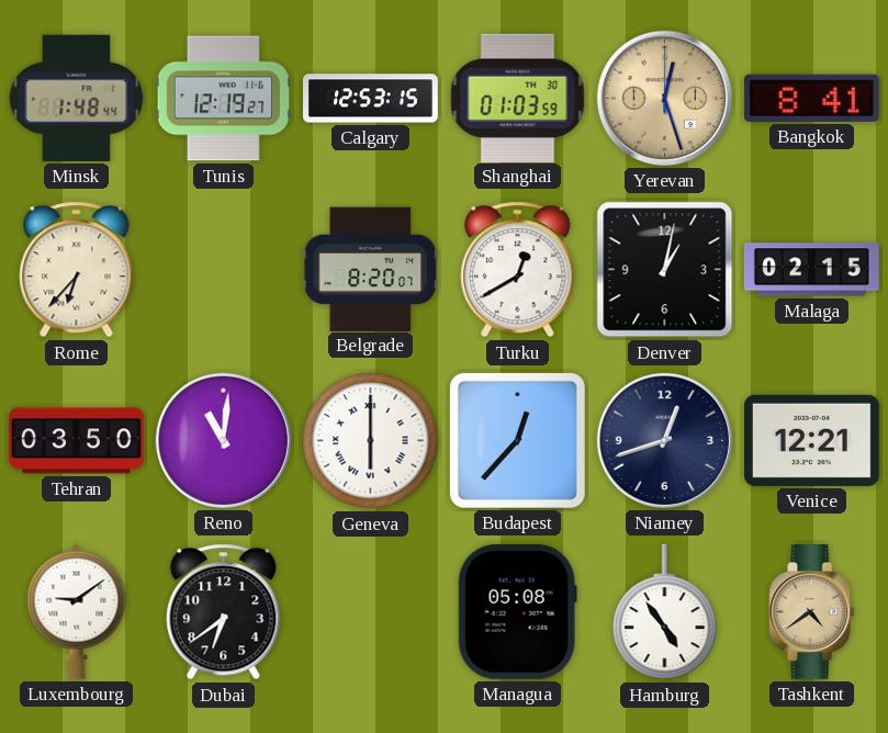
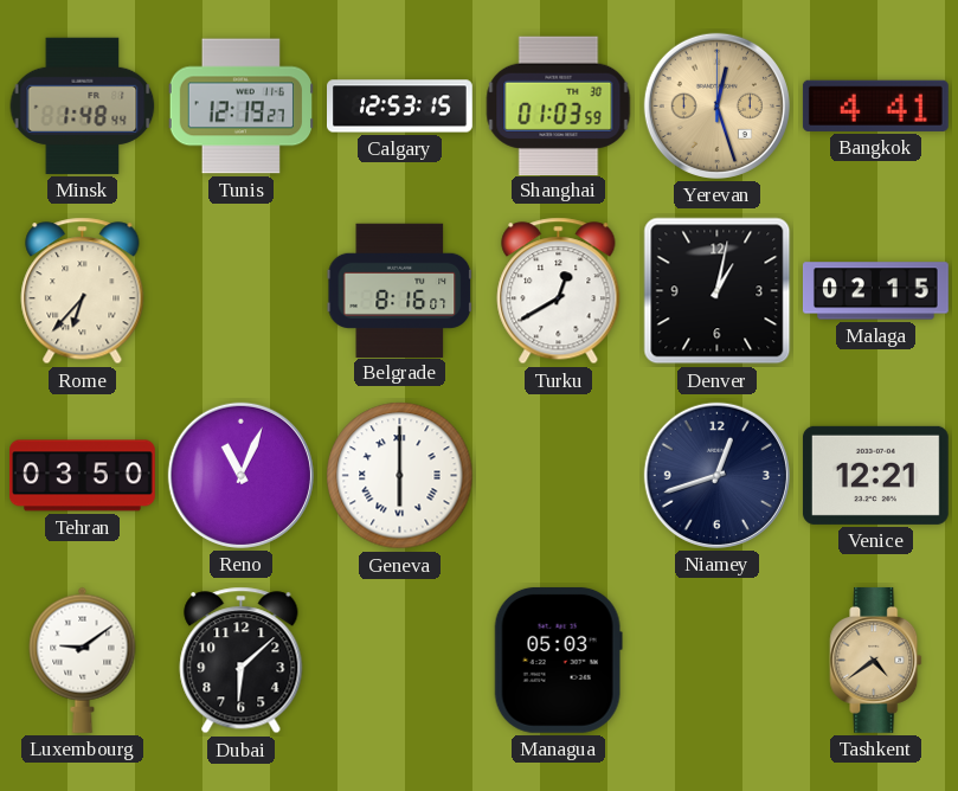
Bangkok: 8:41 -> 4:41
Belgrade: 8:20 -> 8:16
Reno: 11:01 -> 11:04
Budapest: 12:37 -> none
Dubai: 6:39 -> 6:08
Managua: 05:08 -> 05:03
Hamburg: 4:54 -> none
